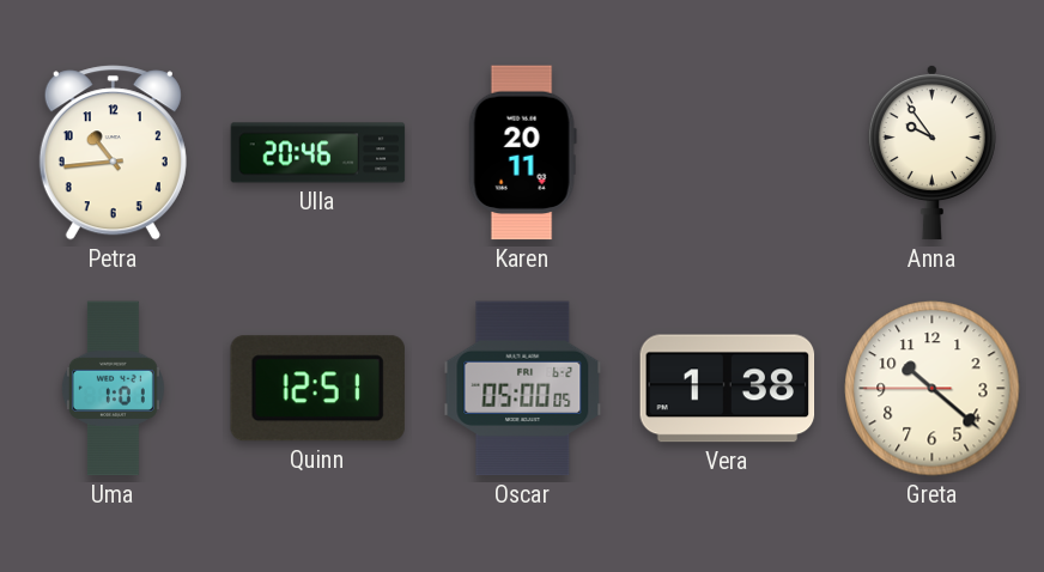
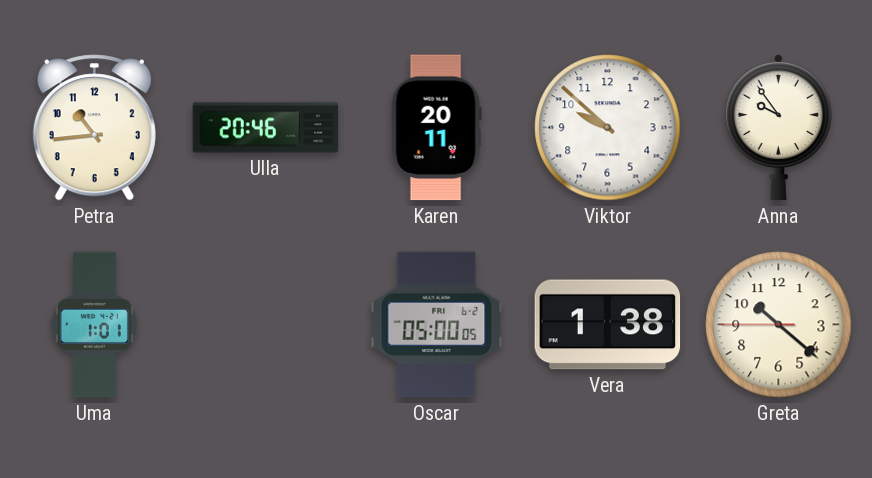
Viktor: none -> 9:52
Quinn: 12:51 -> none
